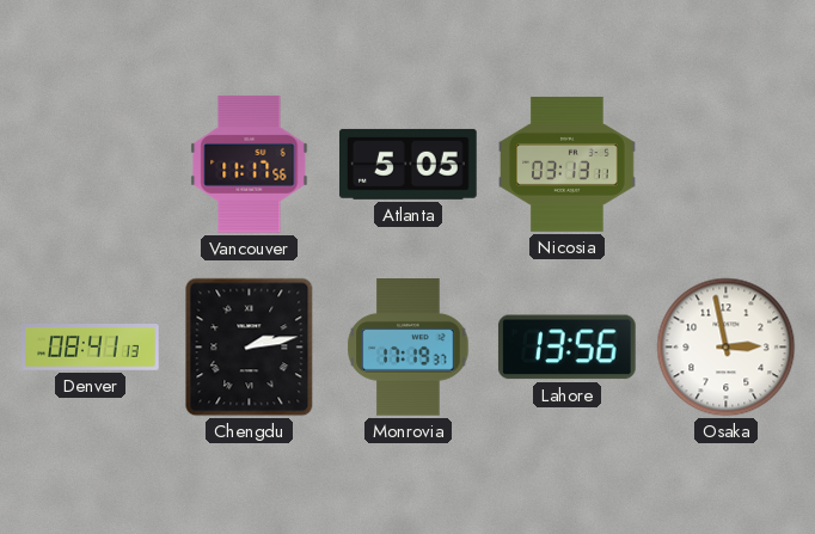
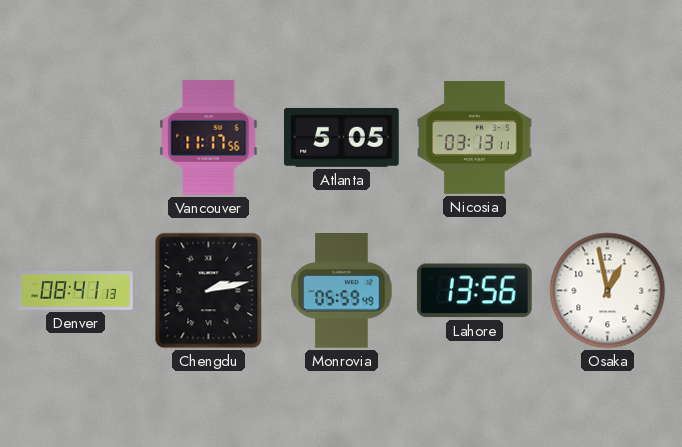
Monrovia: 17:19 -> 05:59
Osaka: 2:58 -> 12:58
